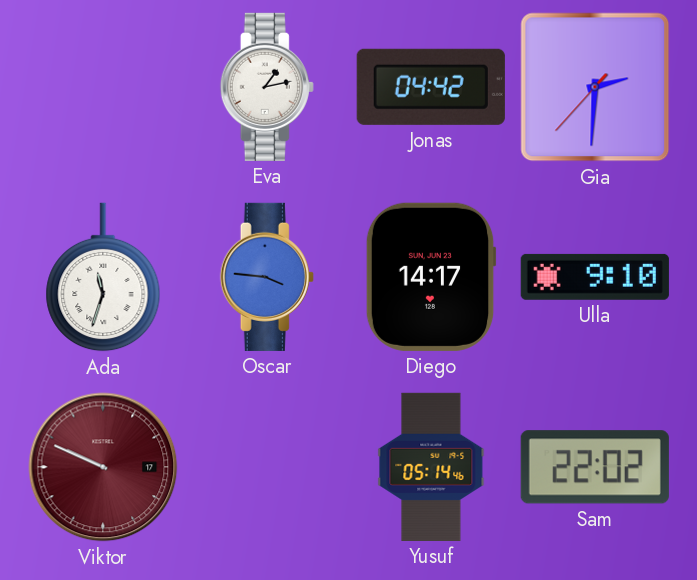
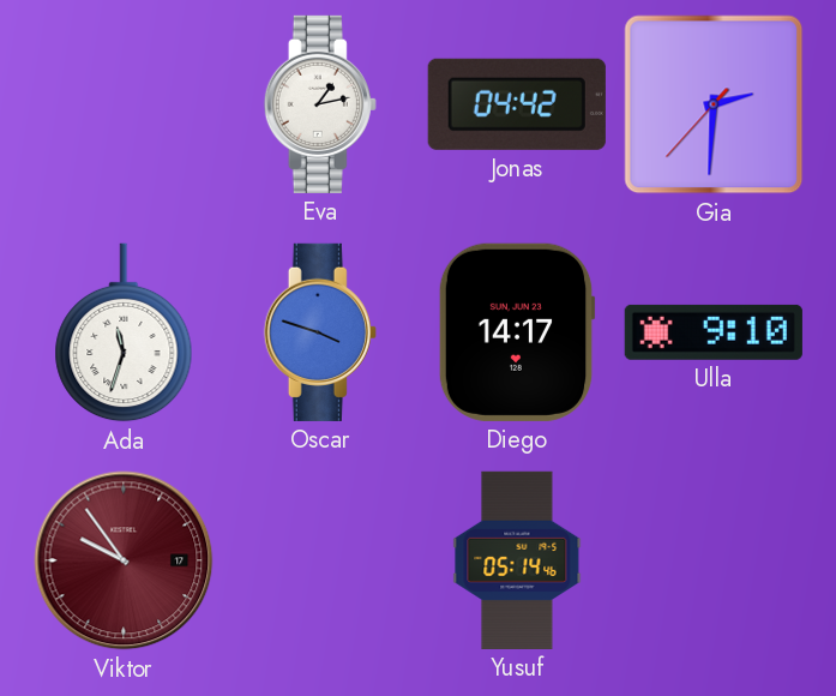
Oscar: 3:46 -> 3:48
Viktor: 9:49 -> 9:54
Sam: 22:02 -> none
